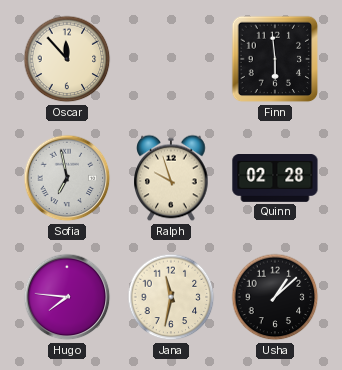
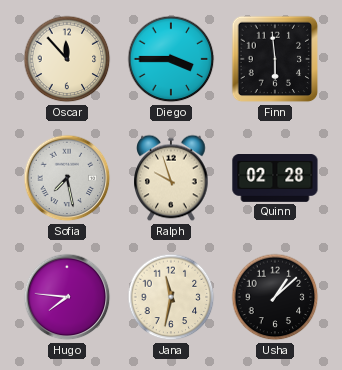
Diego: none -> 3:45
Sofia: 6:58 -> 7:28
